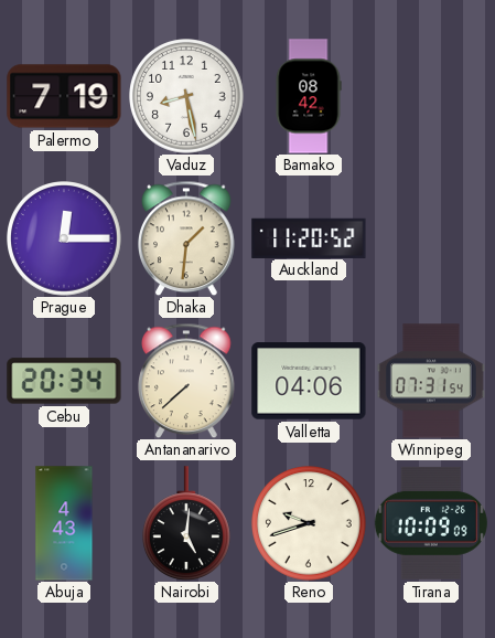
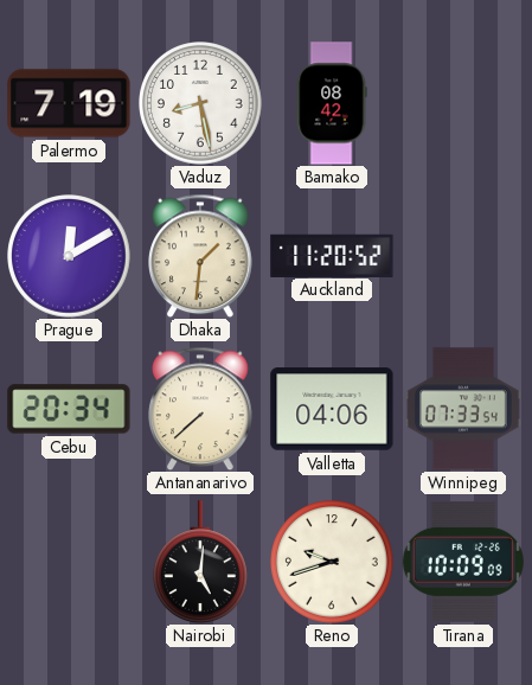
Prague: 12:15 -> 12:10
Winnipeg: 07:31 -> 07:33
Abuja: 4:43 -> none
